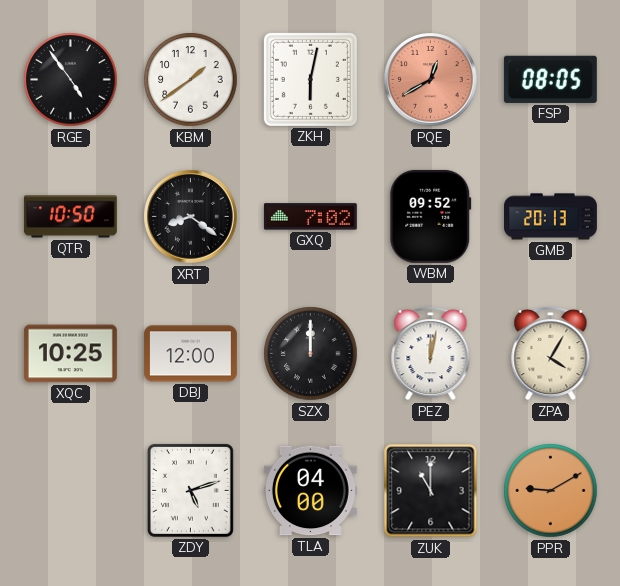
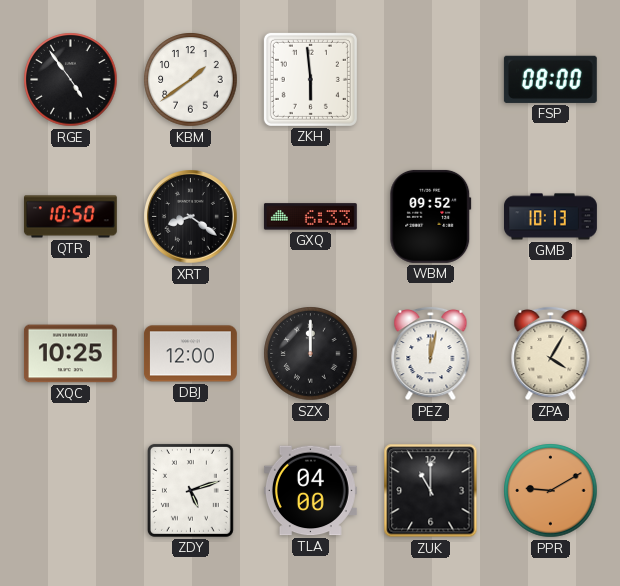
ZKH: 6:02 -> 5:59
PQE: 12:40 -> none
FSP: 08:05 -> 08:00
GXQ: 7:02 -> 6:33
GMB: 20:13 -> 10:13
